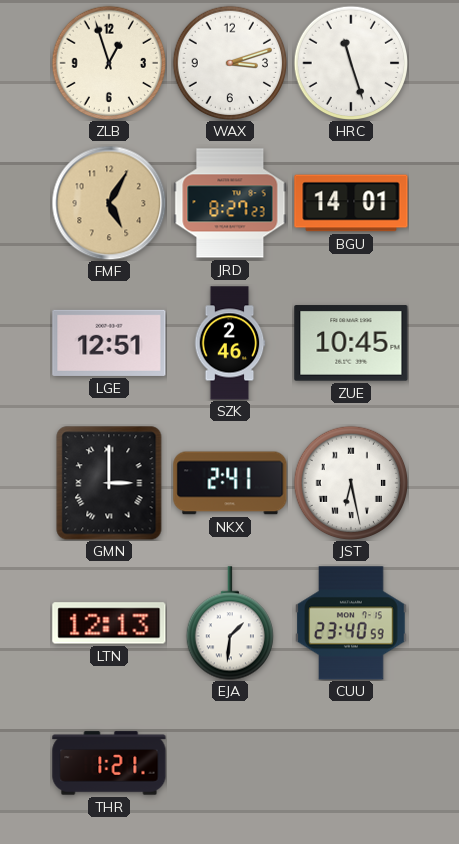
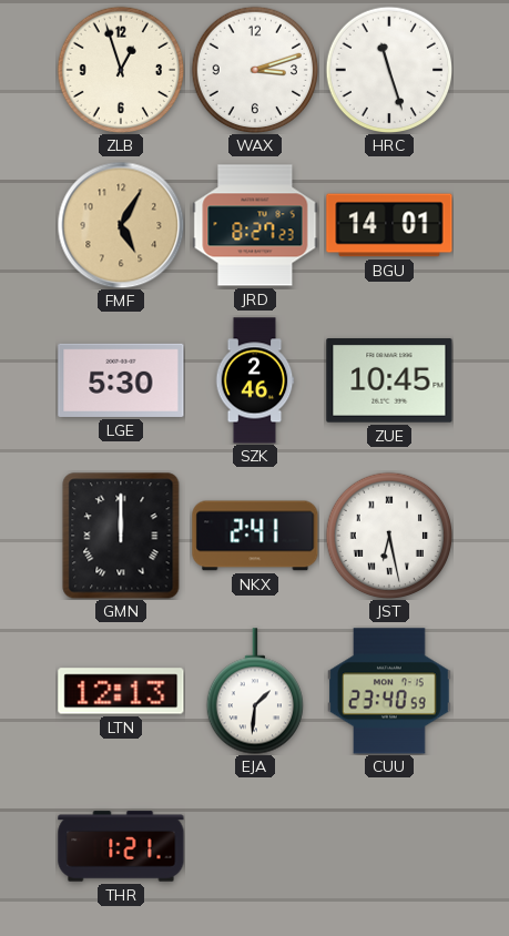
LGE: 12:51 -> 5:30
GMN: 3:00 -> 12:00
